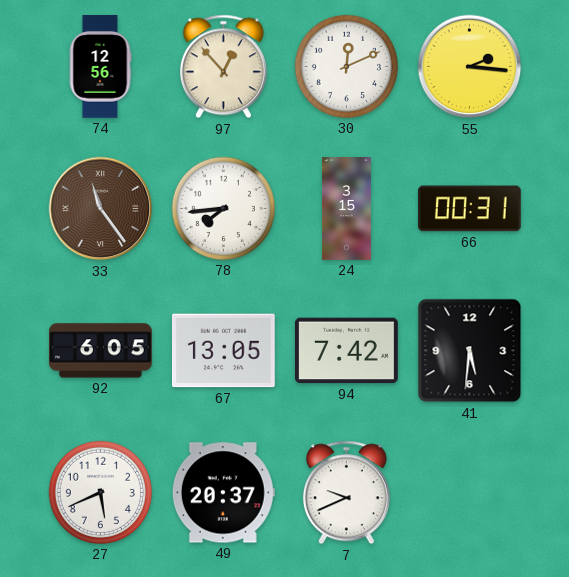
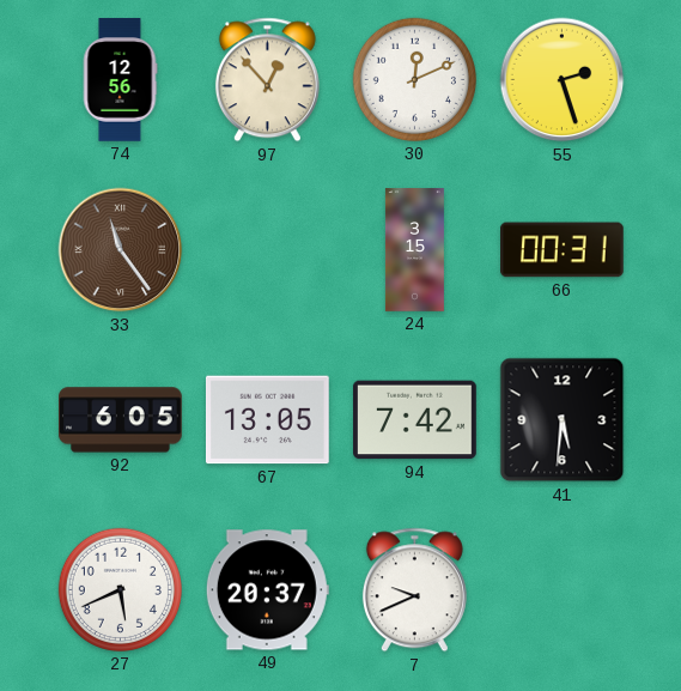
55: 2:16 -> 2:27
78: 7:44 -> none
